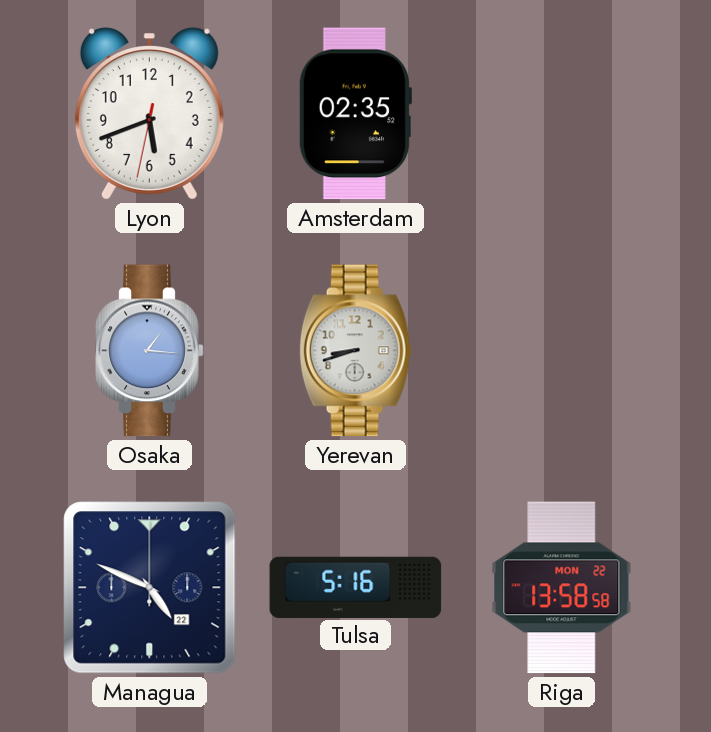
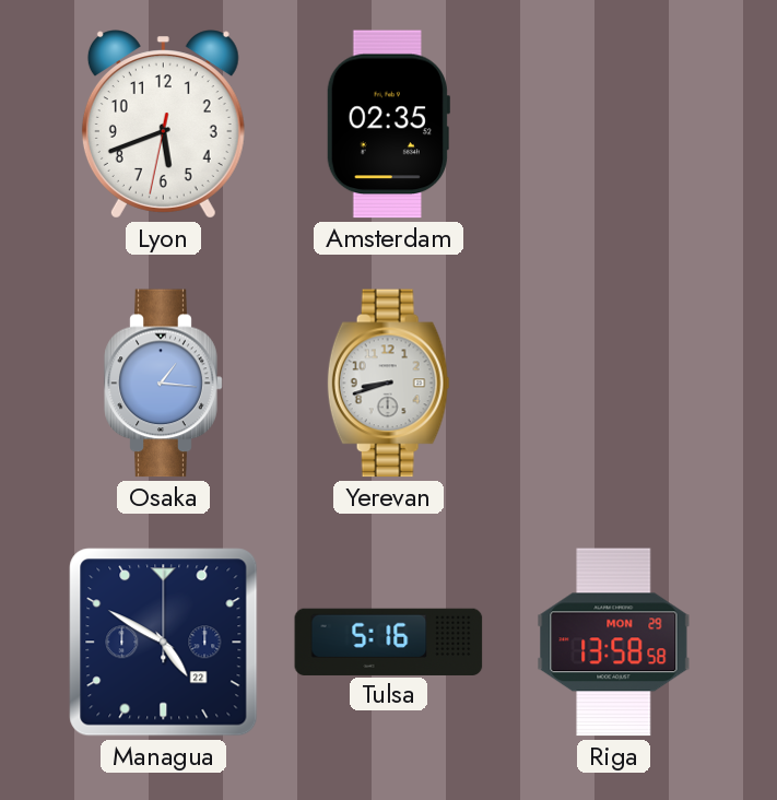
Managua: 4:49 -> 4:50
Riga date: MON 22 -> MON 29
